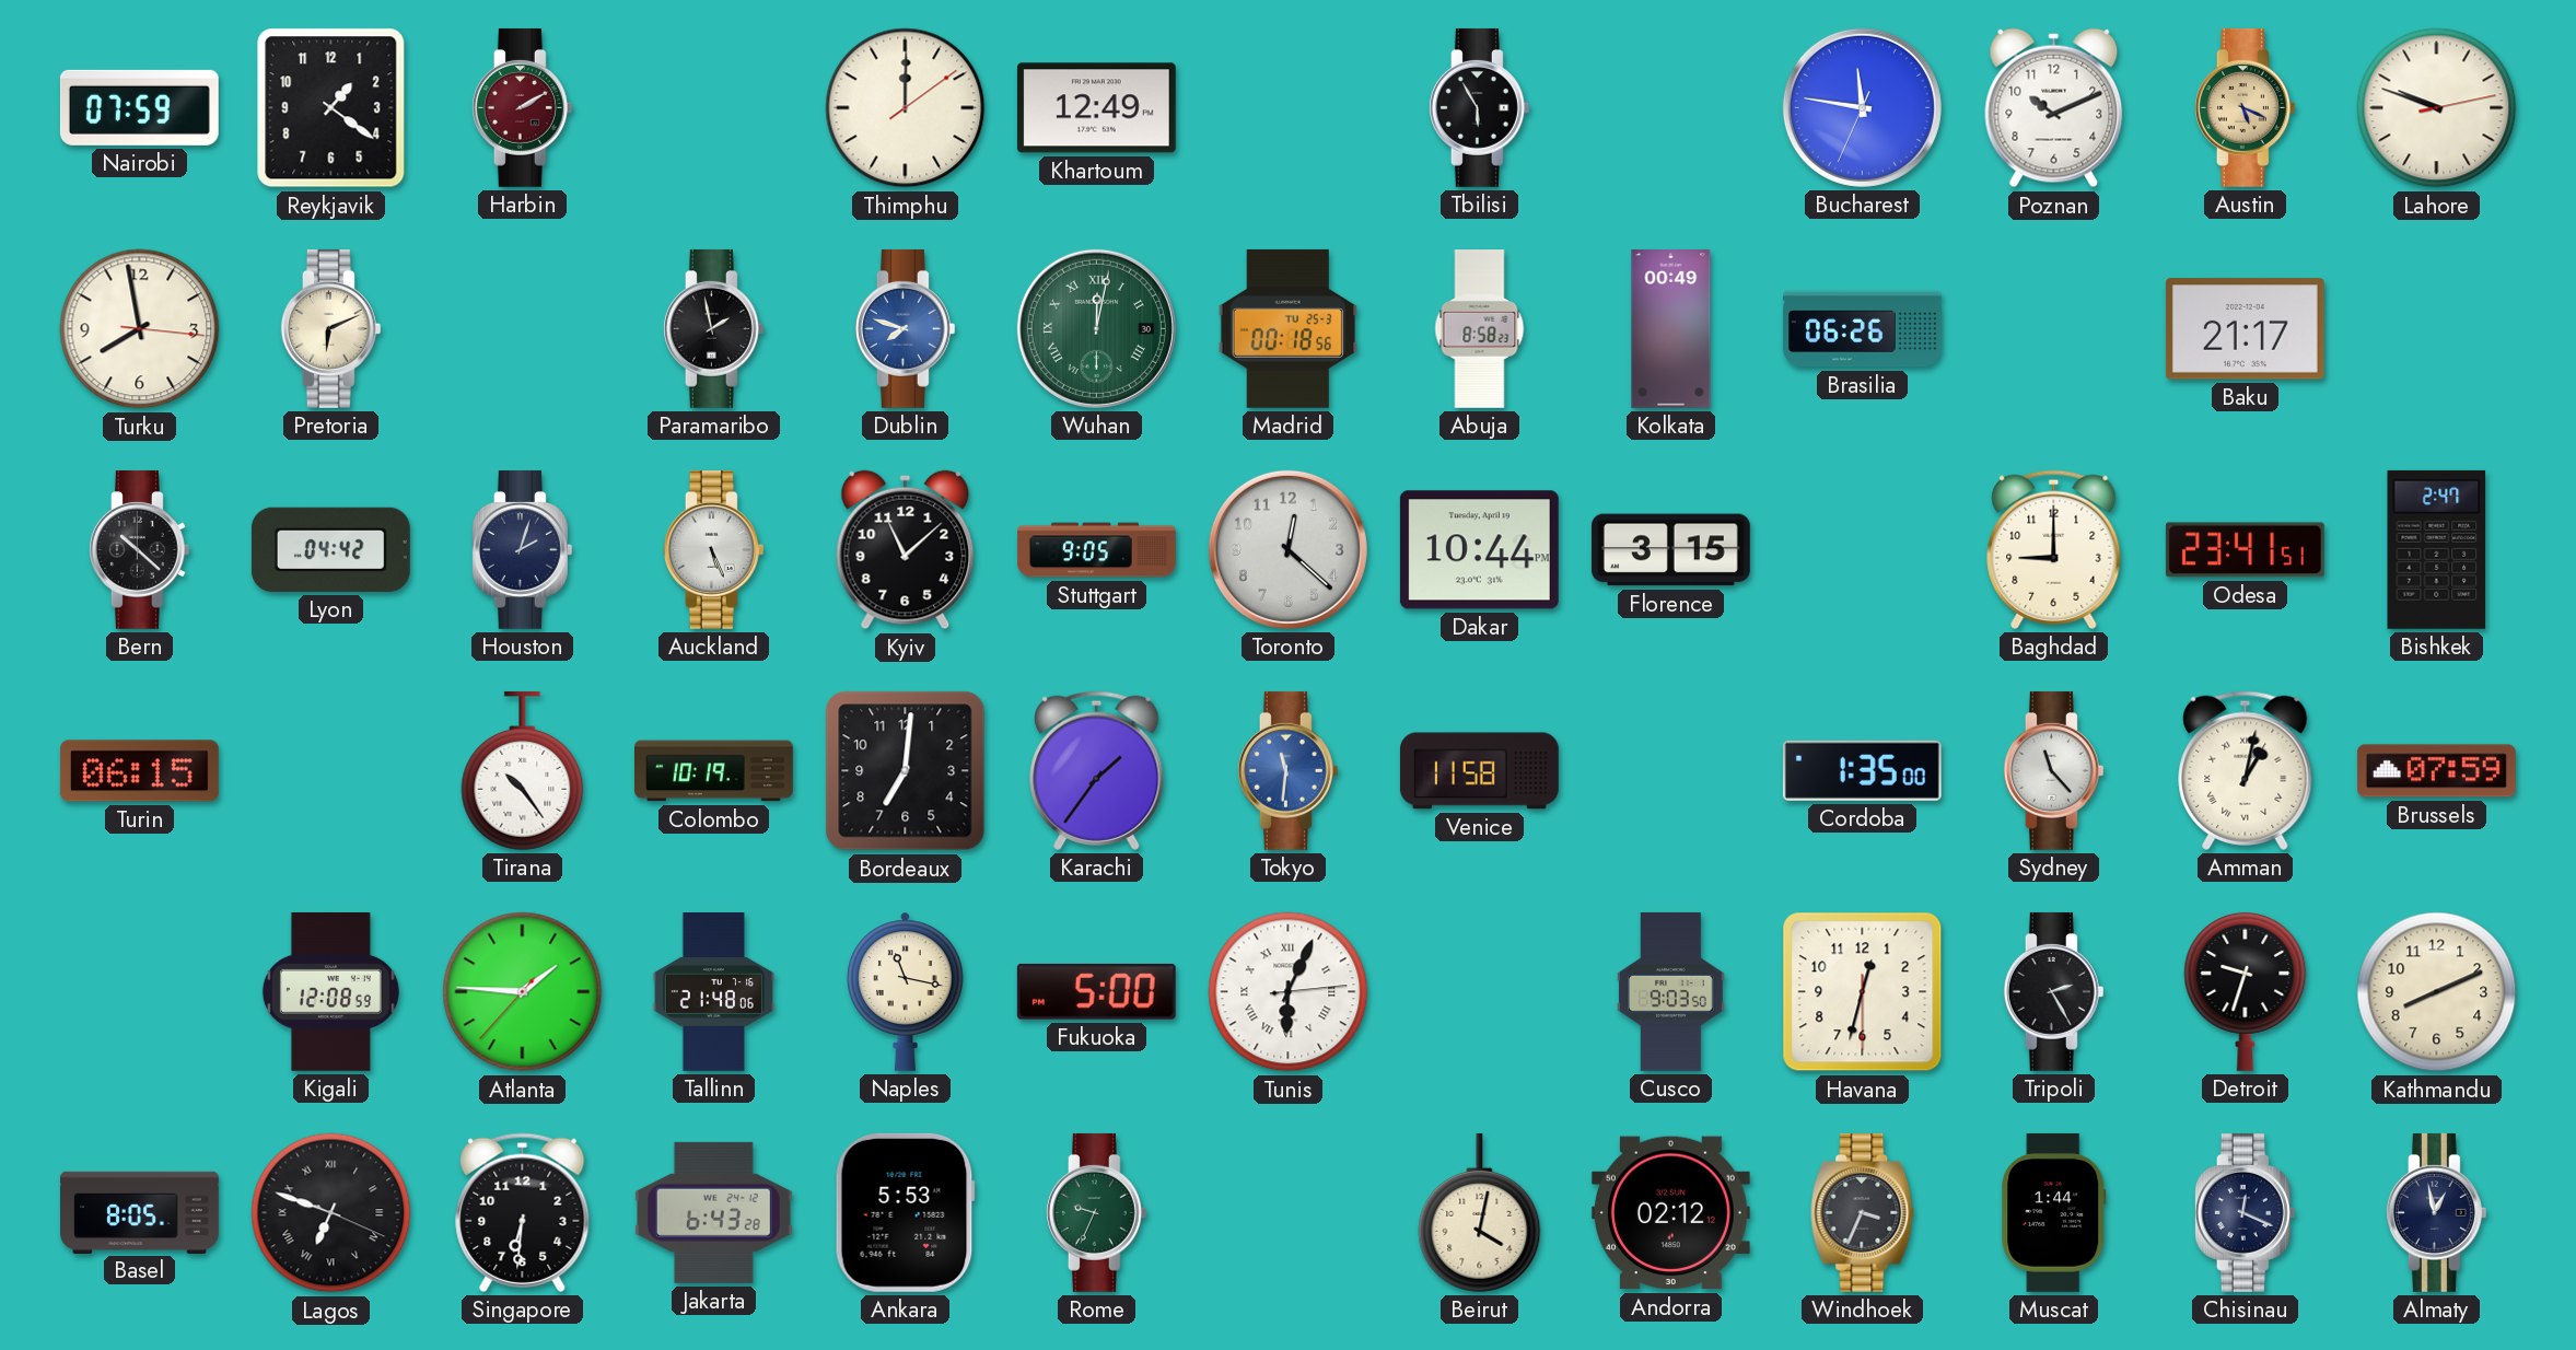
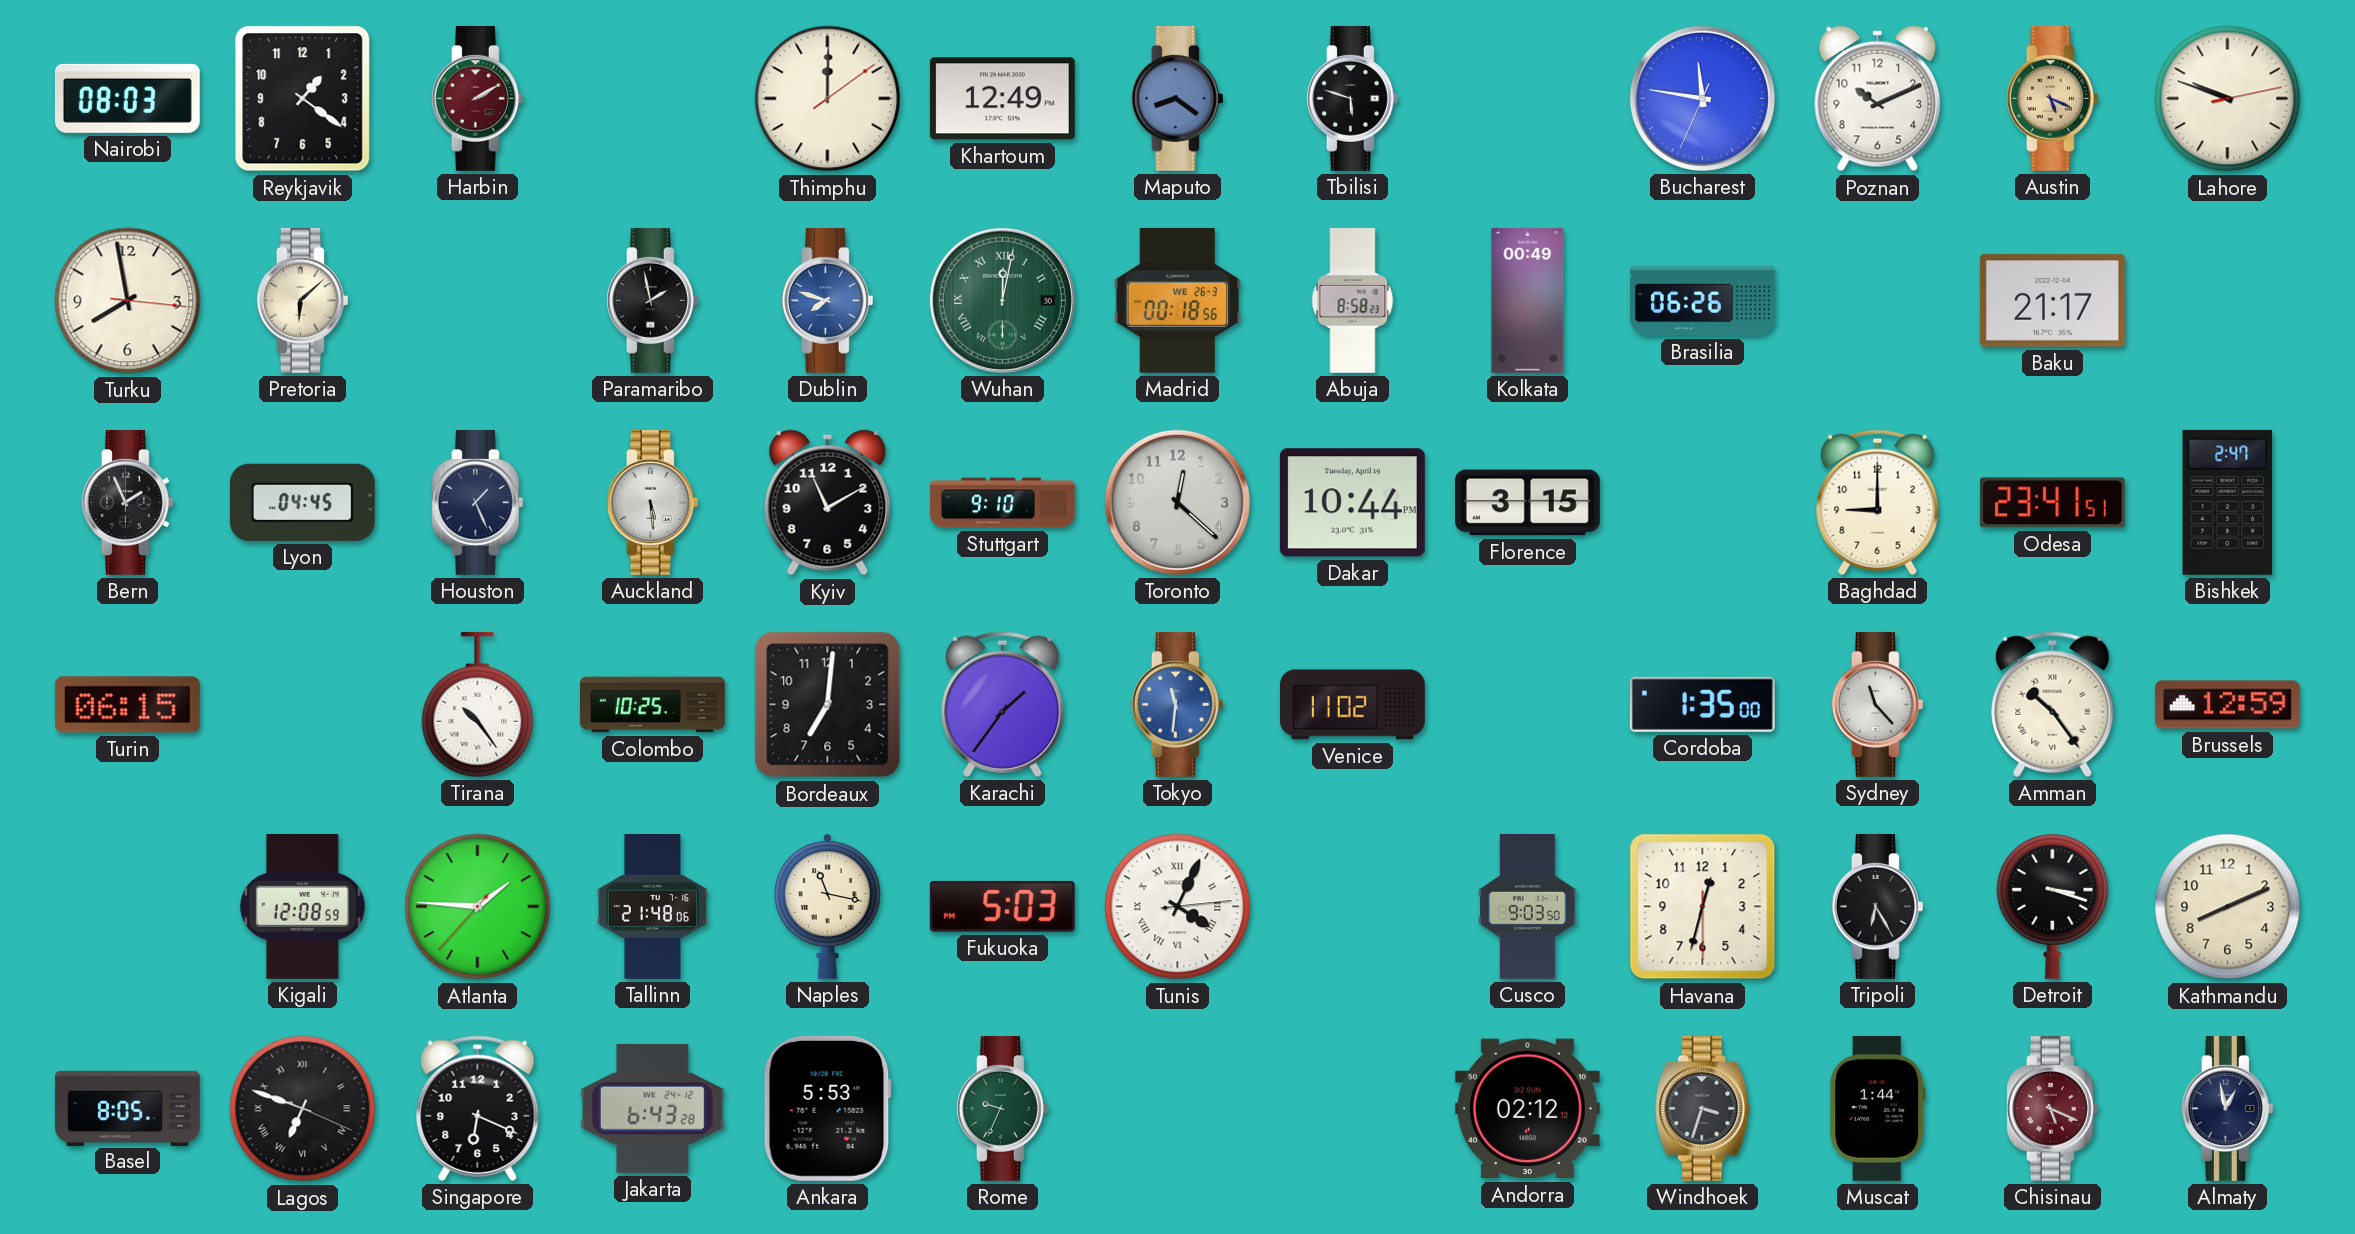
Nairobi: 07:59 -> 08:03
Maputo: none -> 8:21
Tbilisi: 5:55 -> 5:48
Pretoria: 6:11 -> 6:08
Madrid date: TU 25-3 -> WE 26-3
Bern: 10:22 -> 1:56
Lyon: 04:42 -> 04:45
Houston: 2:03 -> 1:26
Auckland: 5:26 -> 5:29
Kyiv: 11:08 -> 11:10
Stuttgart: 9:05 -> 9:10
Colombo: 10:19 -> 10:25
Venice: 11:58 -> 11:02
Amman: 1:02 -> 10:24
Brussels: 07:59 -> 12:59
Fukuoka: 5:00 -> 5:03
Tunis: 6:04 -> 4:04
Tripoli: 2:25 -> 6:25
Detroit: 9:33 -> 3:18
Singapore: 6:31 -> 6:19
Beirut: 4:02 -> none
Windhoek: 3:34 -> 3:33
Chisinau: 12:19 -> 5:19
Chisinau dial: navy -> burgundy
